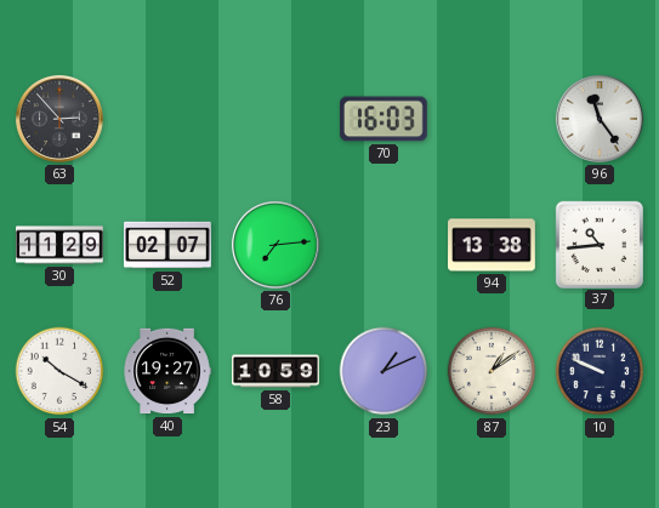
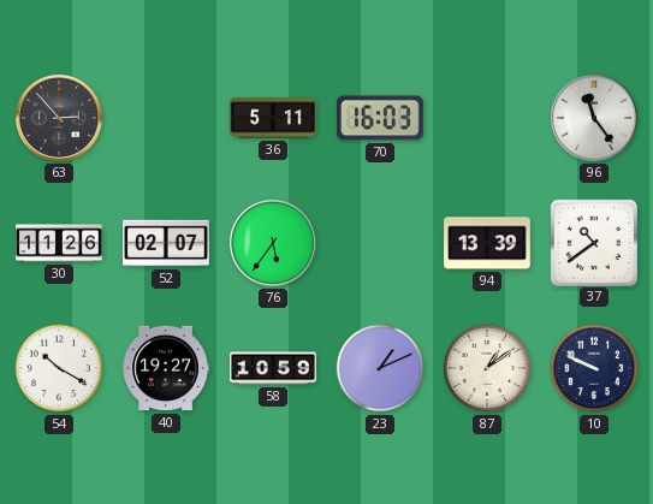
36: none -> 5:11
30: 11:29 -> 11:26
76: 7:14 -> 5:36
94: 13:38 -> 13:39
37: 10:44 -> 10:39
